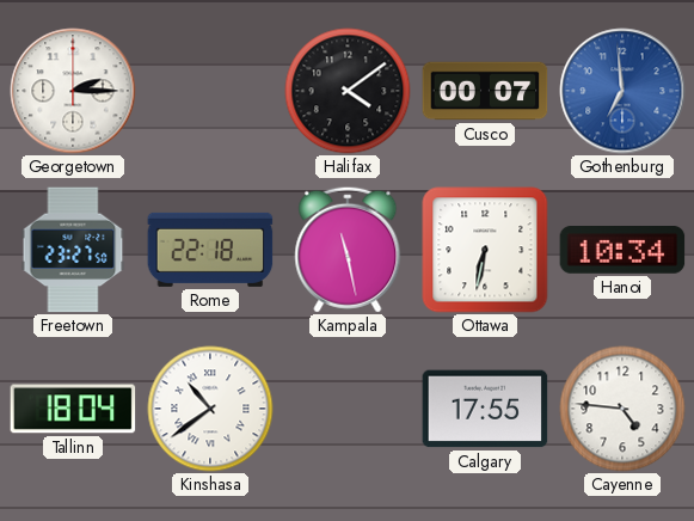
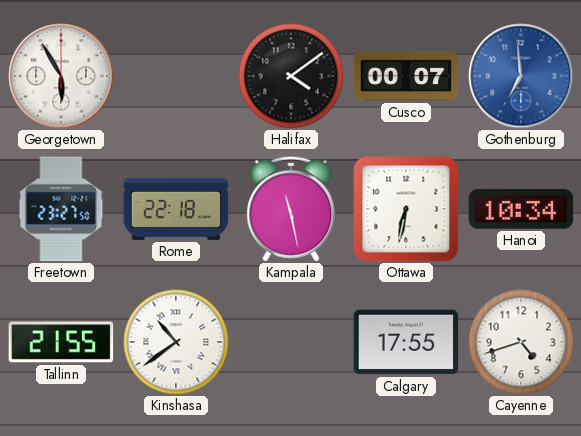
Georgetown: 2:15 -> 5:55
Tallinn: 18:04 -> 21:55
Cayenne: 4:46 -> 4:42
